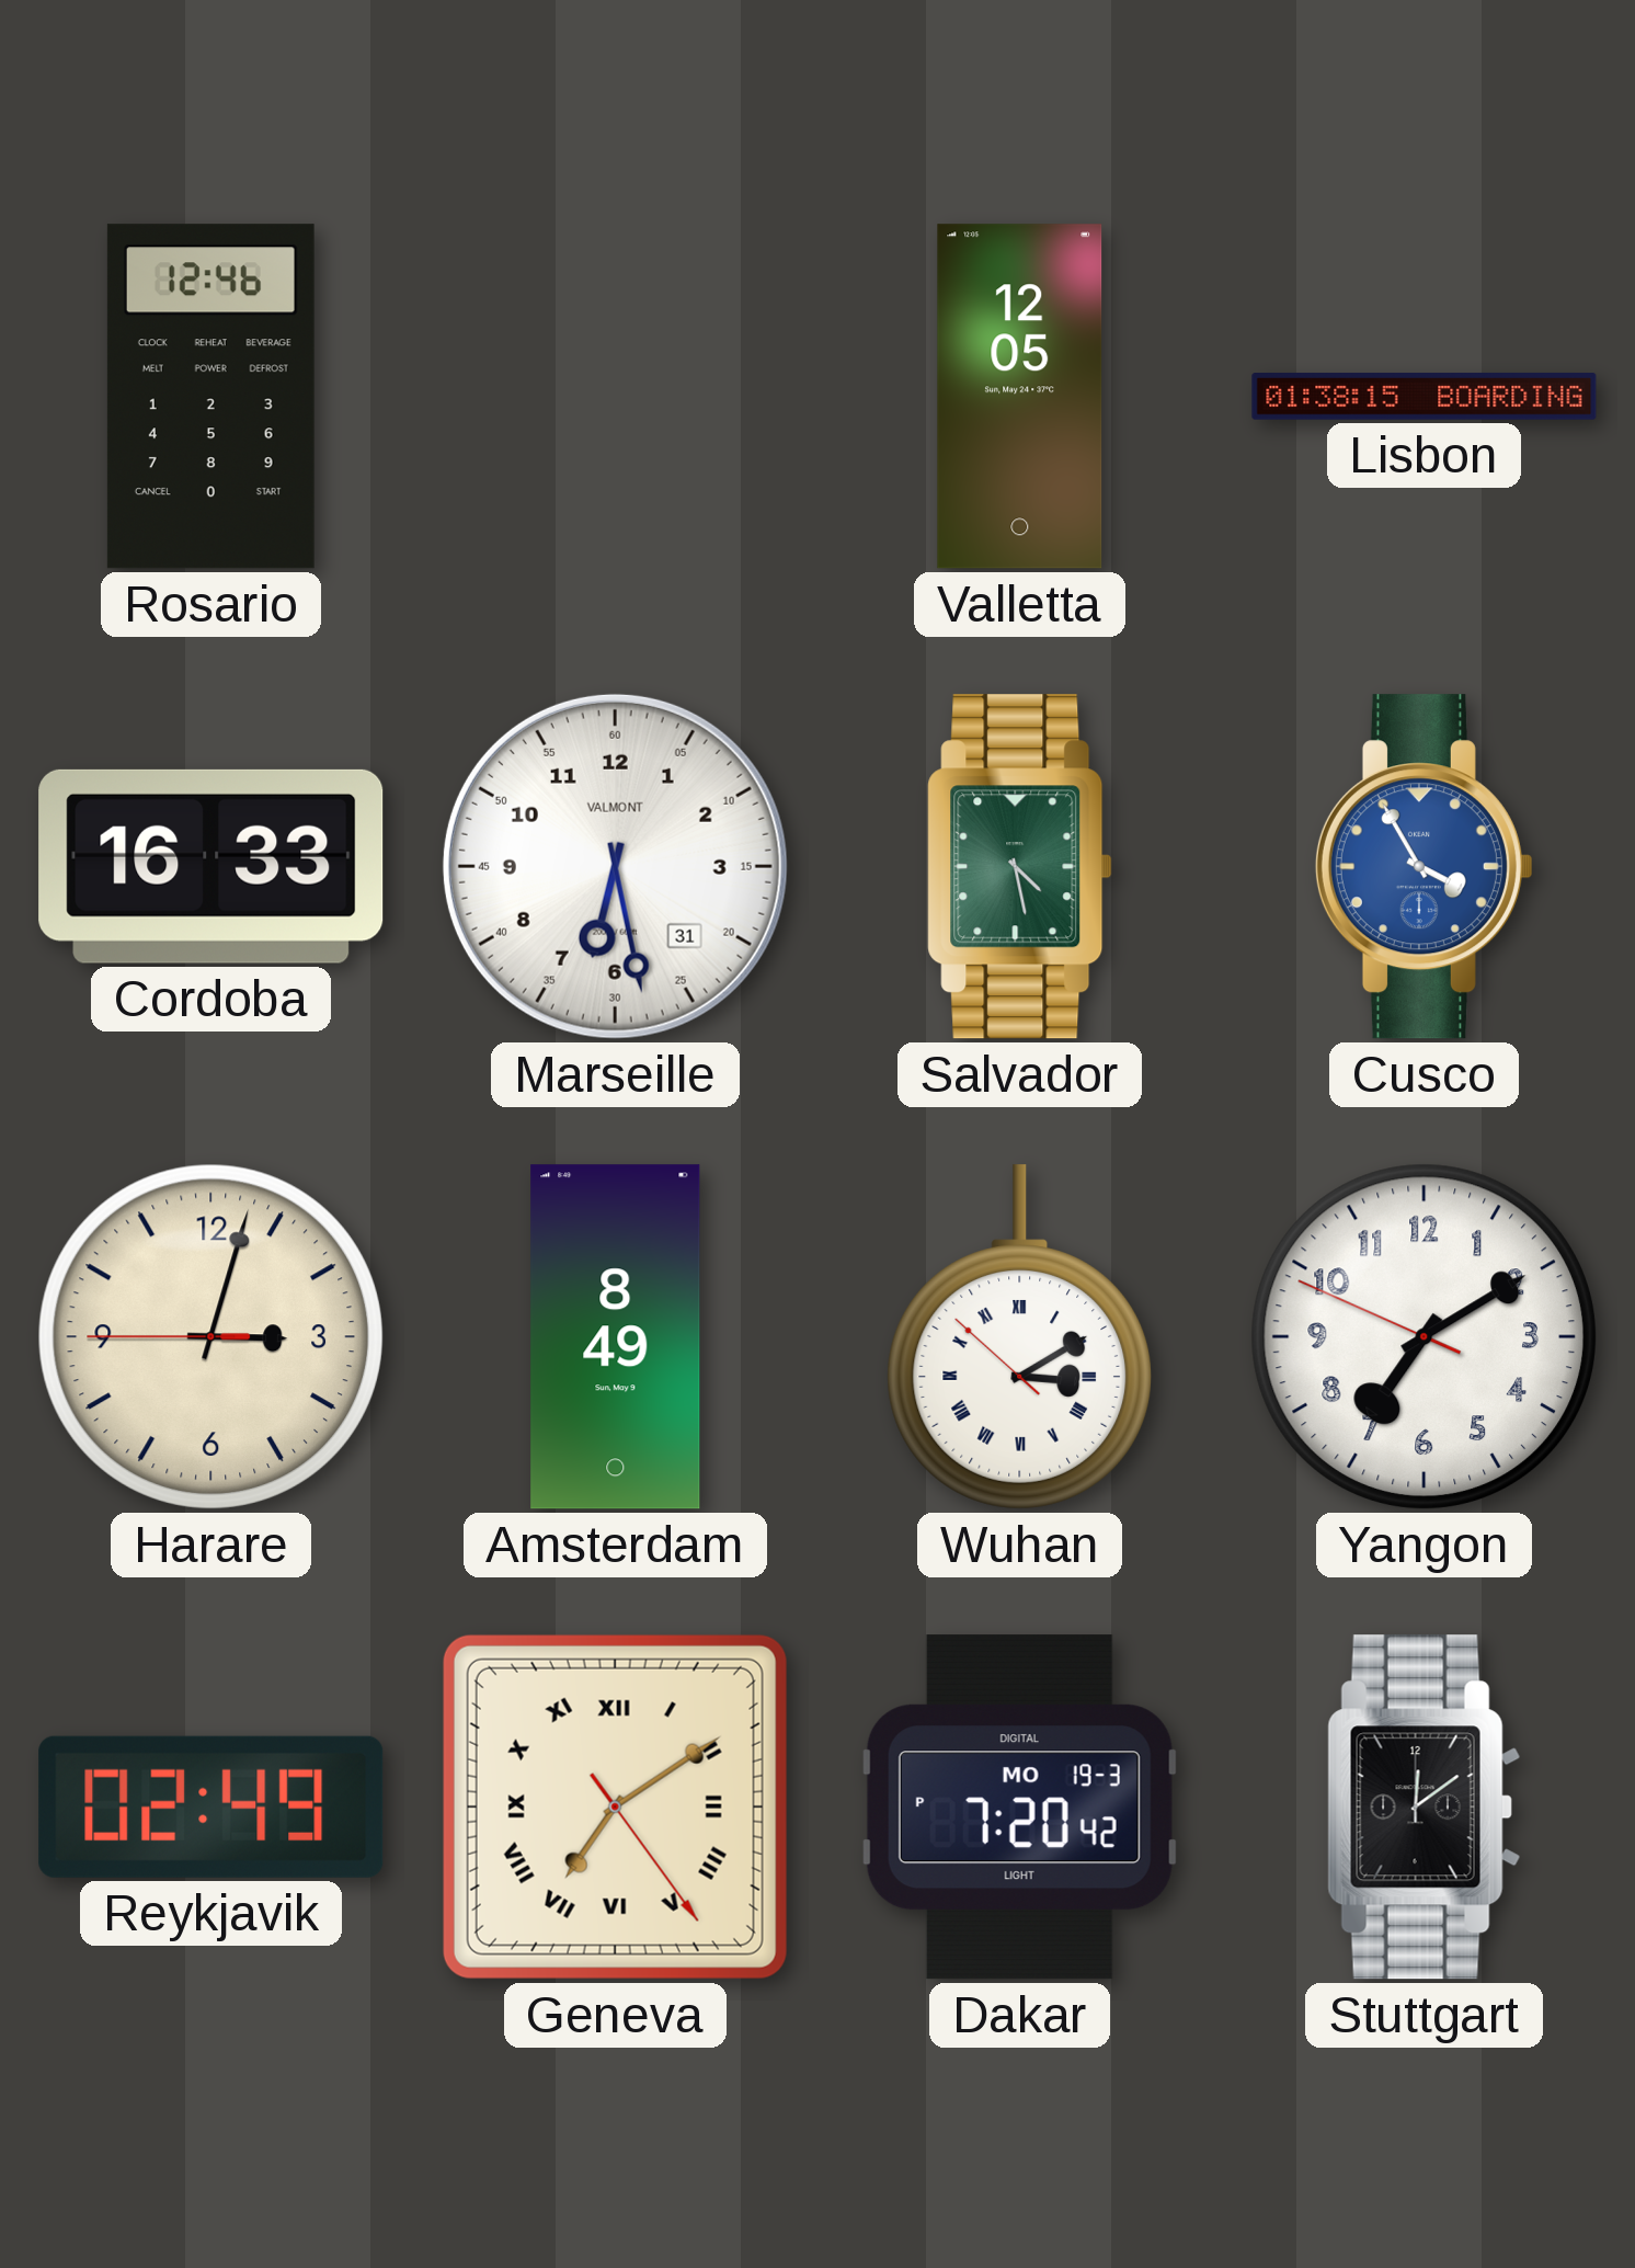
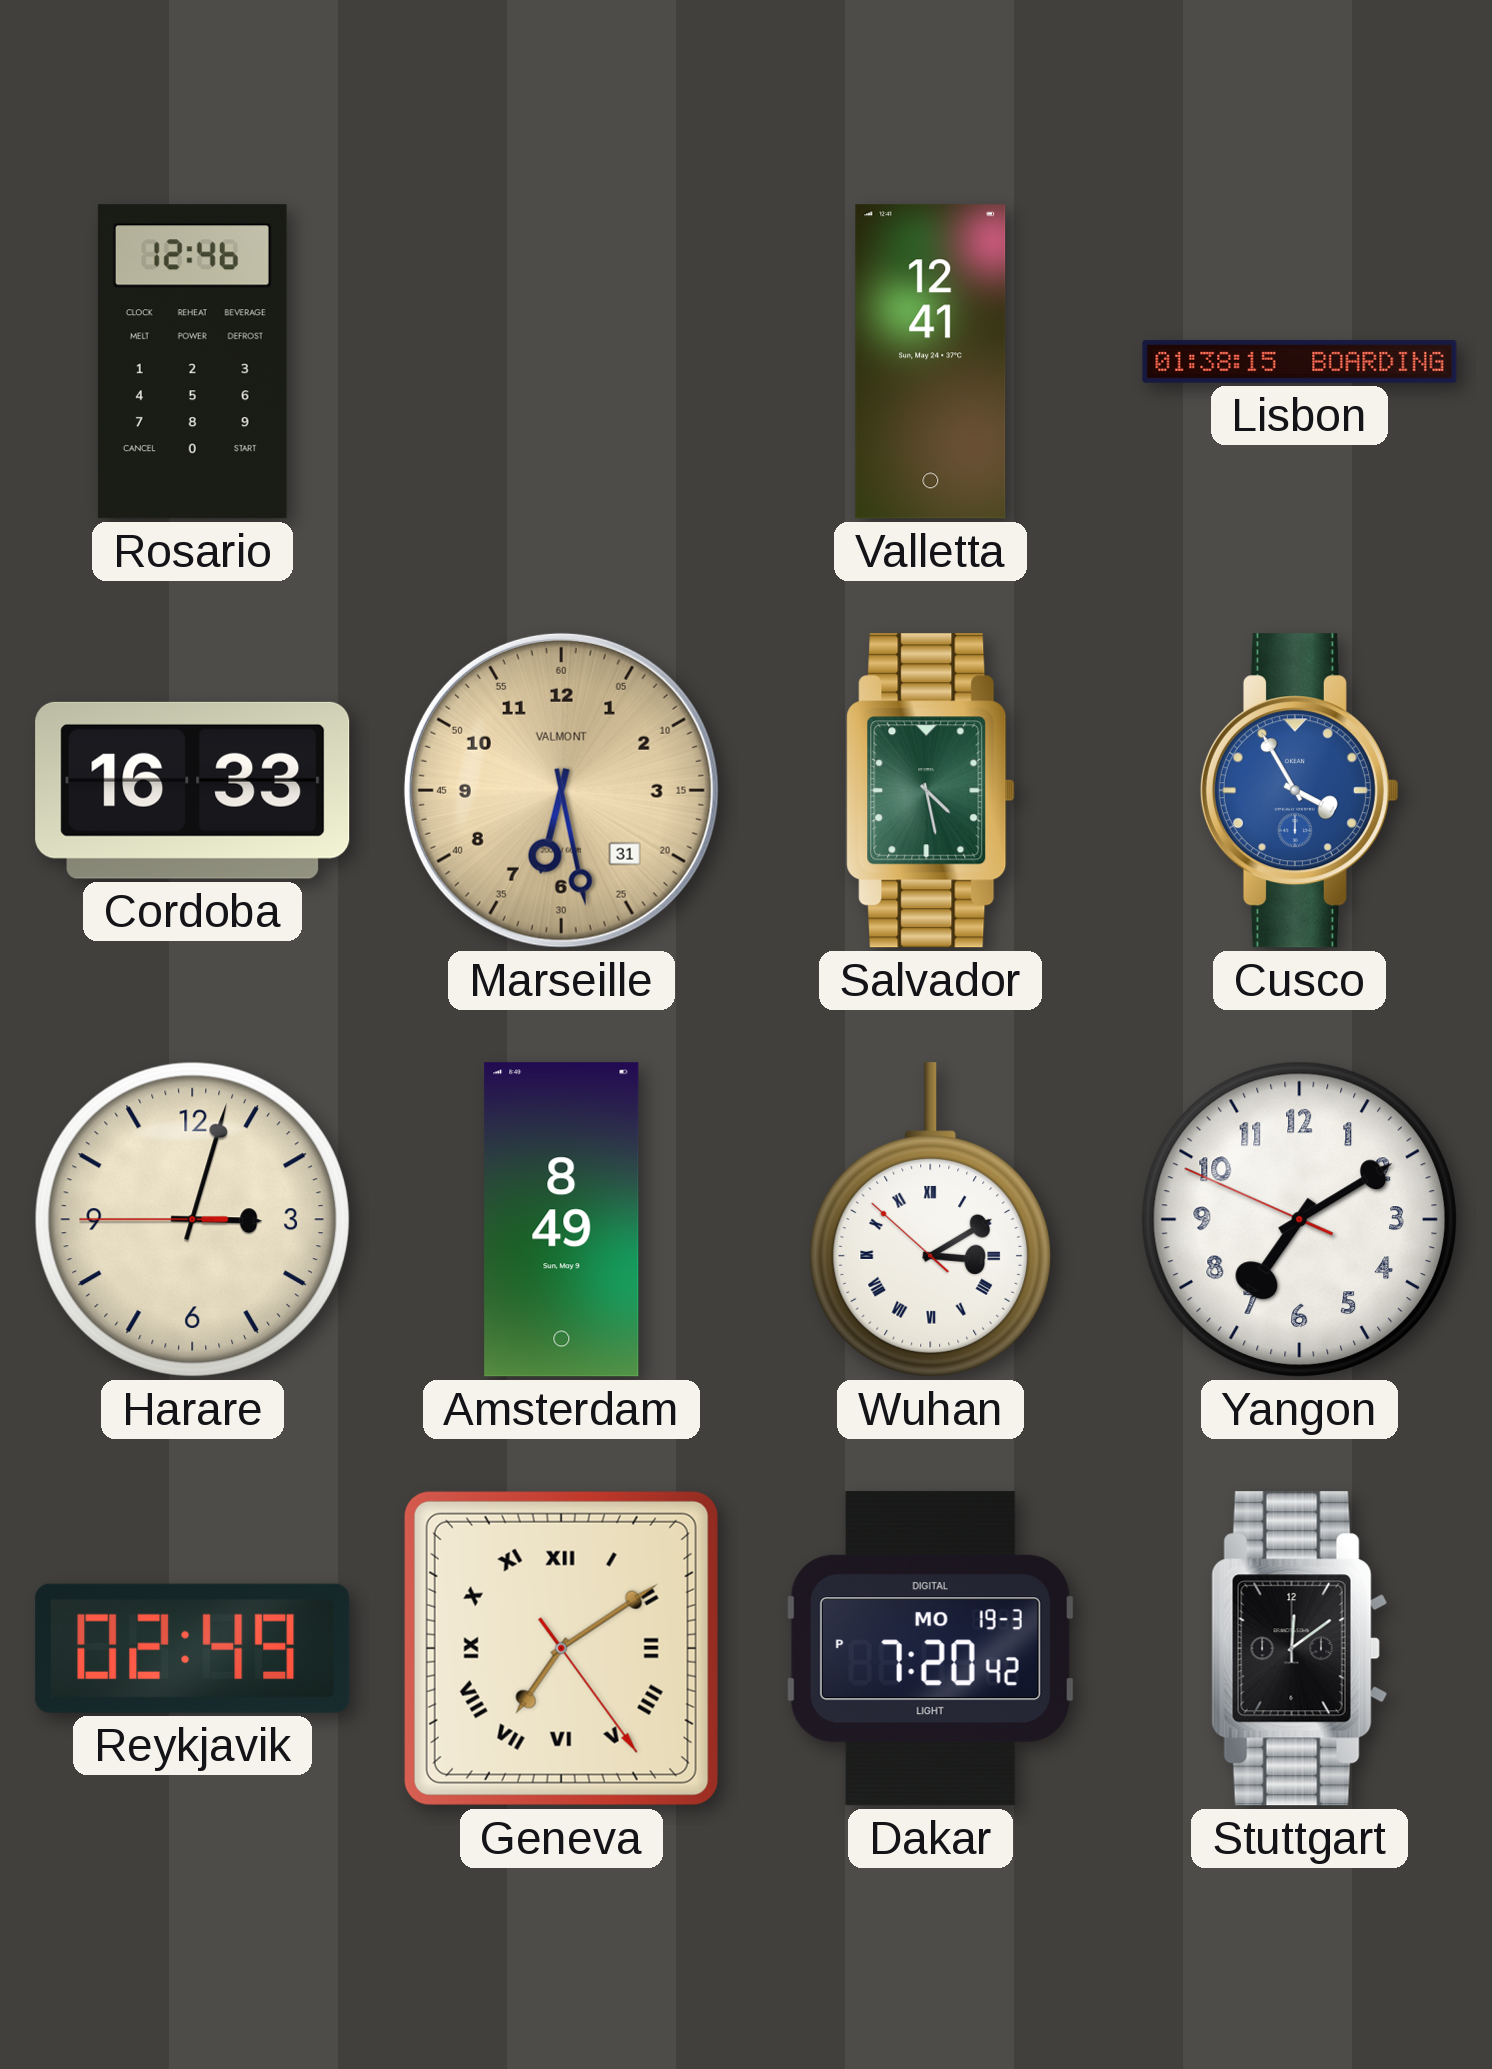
Valletta: 12:05 -> 12:41
Marseille dial: white -> champagne
